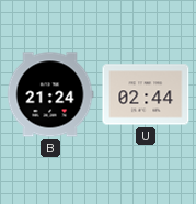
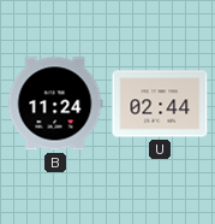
B: 21:24 -> 11:24
